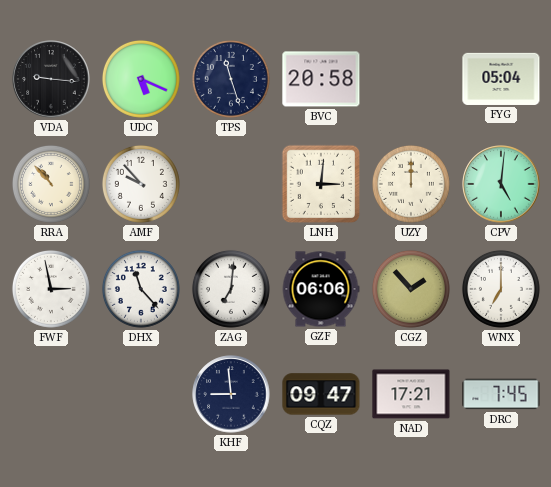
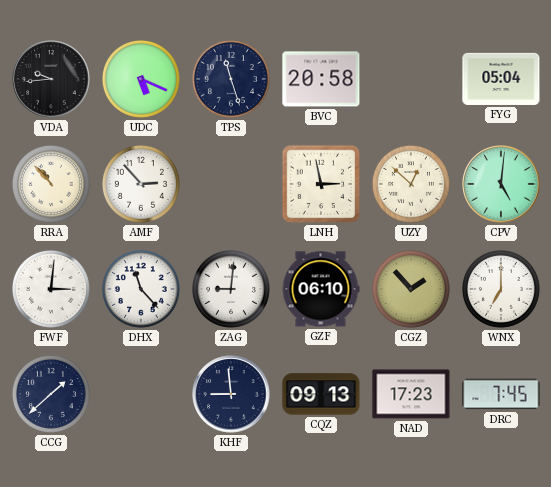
VDA: 9:16 -> 9:44
AMF: 9:53 -> 2:53
LNH: 3:01 -> 2:58
UZY: 12:00 -> 12:52
FWF: 2:58 -> 3:01
ZAG: 7:01 -> 9:01
GZF: 06:06 -> 06:10
CCG: none -> 1:38
CQZ: 09:47 -> 09:13
NAD: 17:21 -> 17:23
